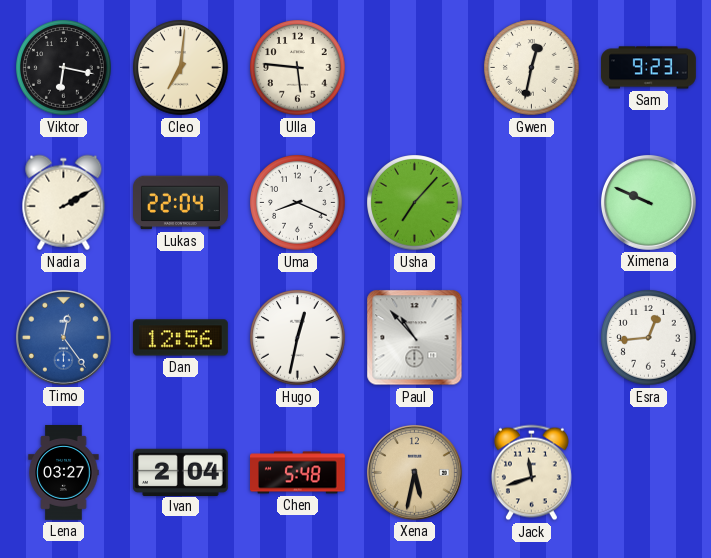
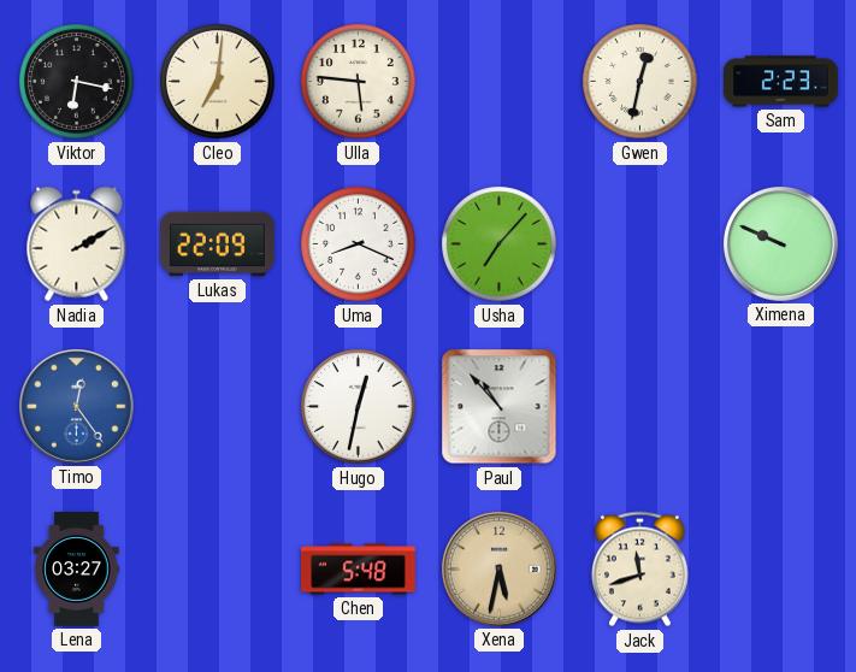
Sam: 9:23 -> 2:23
Lukas: 22:04 -> 22:09
Dan: 12:56 -> none
Esra: 12:44 -> none
Ivan: 2:04 -> none
